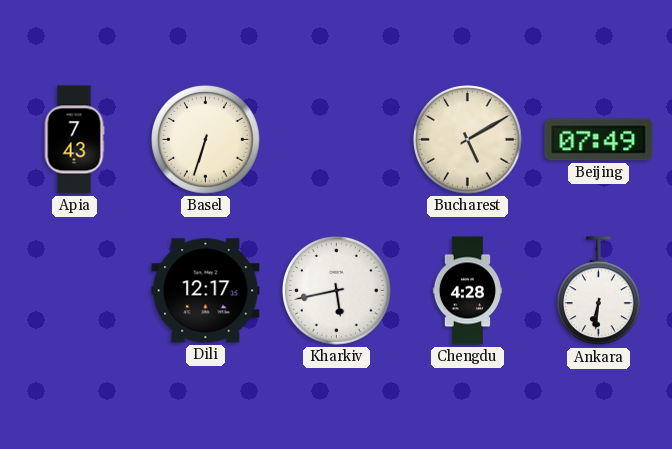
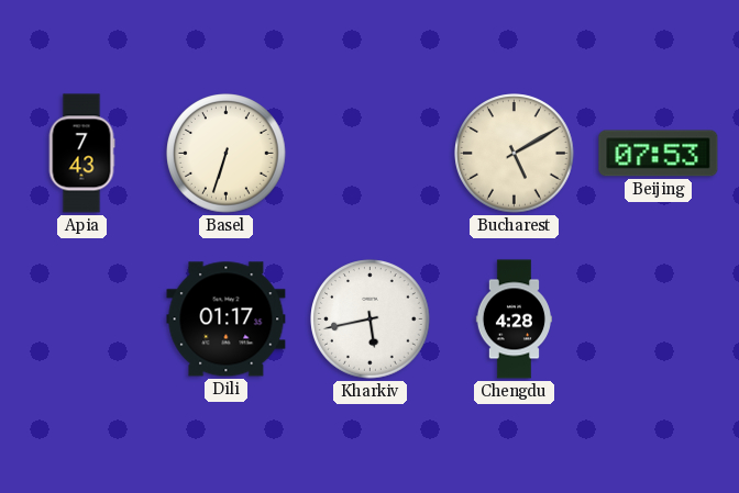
Beijing: 07:49 -> 07:53
Dili: 12:17 -> 01:17
Ankara: 6:31 -> none
